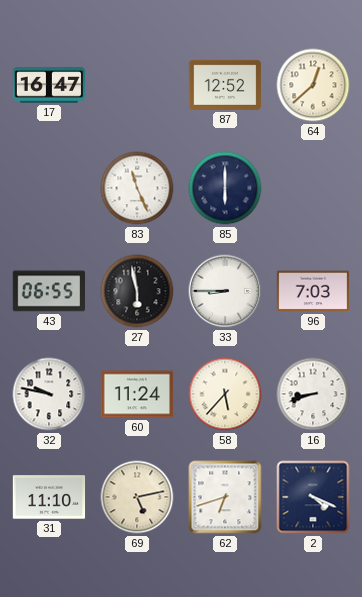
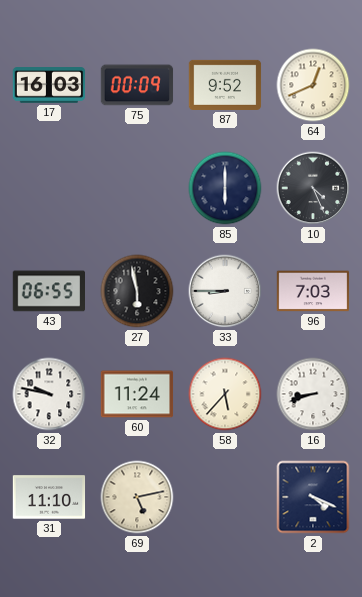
17: 16:47 -> 16:03
75: none -> 00:09
87: 12:52 -> 9:52
64: 12:38 -> 12:41
83: 11:26 -> none
10: none -> 4:26
62: 6:42 -> none
